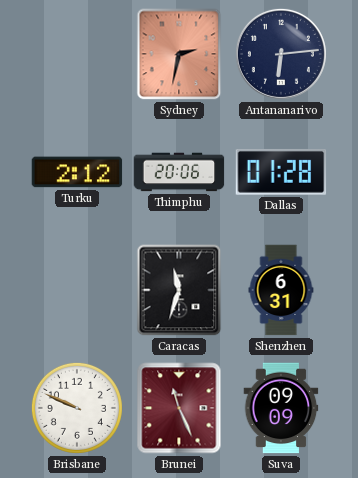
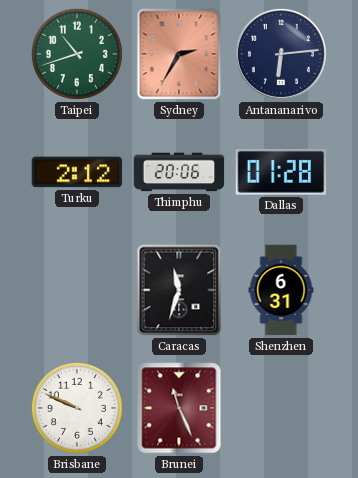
Taipei: none -> 10:42
Sydney: 2:32 -> 2:35
Suva: 09:09 -> none
